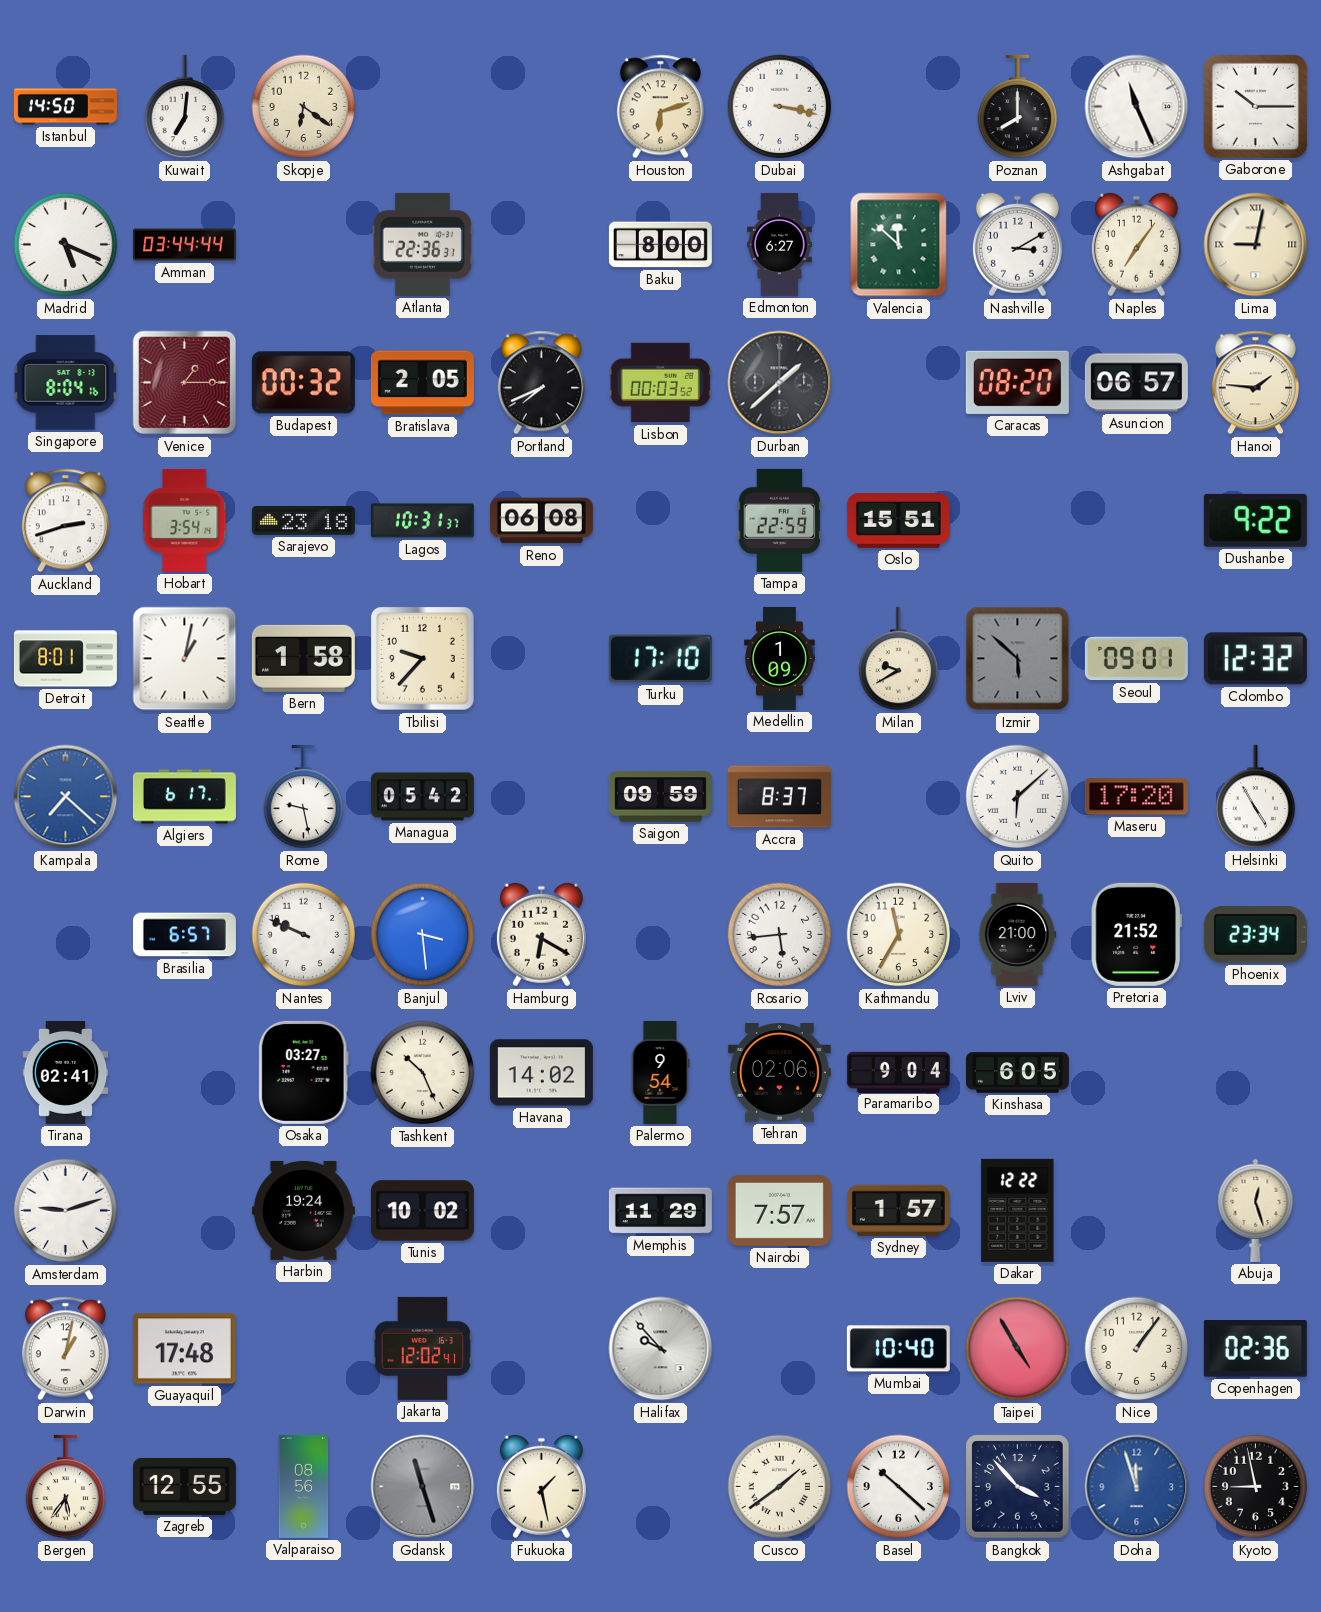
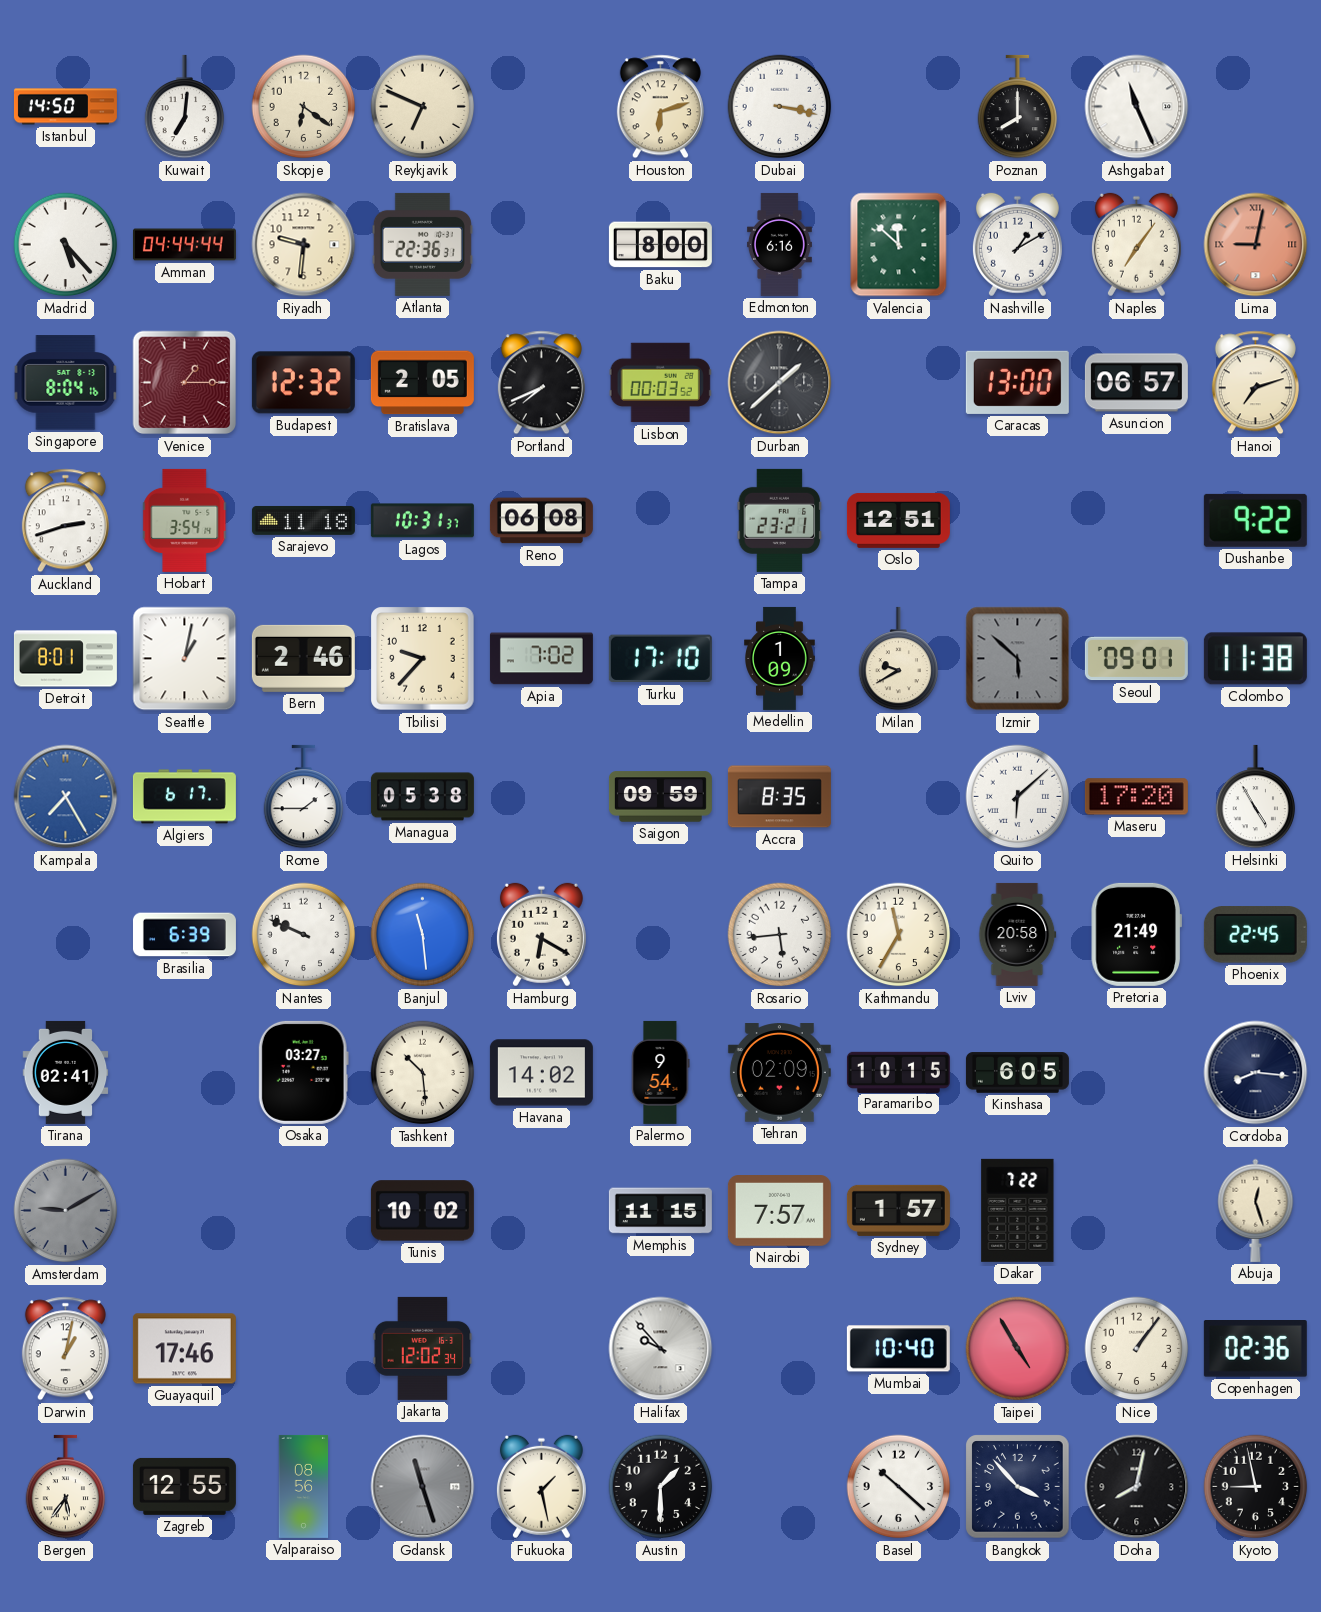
Reykjavik: none -> 6:49
Gaborone: 10:15 -> none
Madrid: 5:19 -> 5:23
Amman: 03:44 -> 04:44
Riyadh: none -> 9:31
Edmonton: 6:27 -> 6:16
Nashville: 3:10 -> 1:10
Lima dial: cream -> salmon
Budapest: 00:32 -> 12:32
Caracas: 08:20 -> 13:00
Hanoi: 1:46 -> 7:12
Sarajevo: 23:18 -> 11:18
Tampa: 22:59 -> 23:21
Oslo: 15:51 -> 12:51
Bern: 1:58 -> 2:46
Apia: none -> 7:02
Colombo: 12:32 -> 11:38
Kampala: 7:22 -> 7:25
Rome: 9:28 -> 1:45
Managua: 05:42 -> 05:38
Accra: 8:37 -> 8:35
Brasilia: 6:57 -> 6:39
Banjul: 3:29 -> 11:29
Lviv: 21:00 -> 20:58
Pretoria: 21:52 -> 21:49
Phoenix: 23:34 -> 22:45
Tashkent: 10:26 -> 10:29
Tehran: 02:06 -> 02:09
Paramaribo: 9:04 -> 10:15
Cordoba: none -> 8:16
Amsterdam: 9:12 -> 9:10
Amsterdam dial: white -> grey
Harbin: 19:24 -> none
Memphis: 11:29 -> 11:15
Dakar: 12:22 -> 7:22
Guayaquil: 17:48 -> 17:46
Jakarta: 12:02:41 -> 12:02:34
Austin: none -> 1:30
Cusco: 1:39 -> none
Doha: 11:57 -> 8:02
Doha dial: blue -> black
